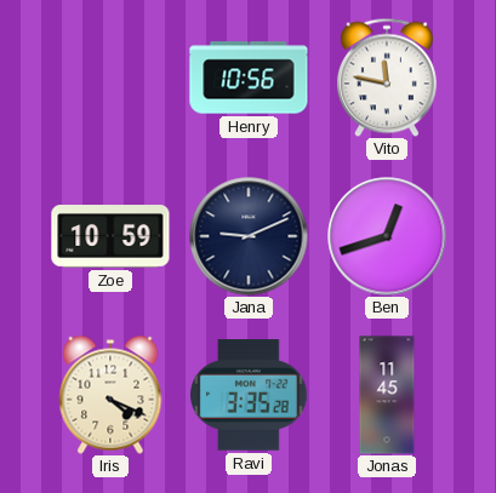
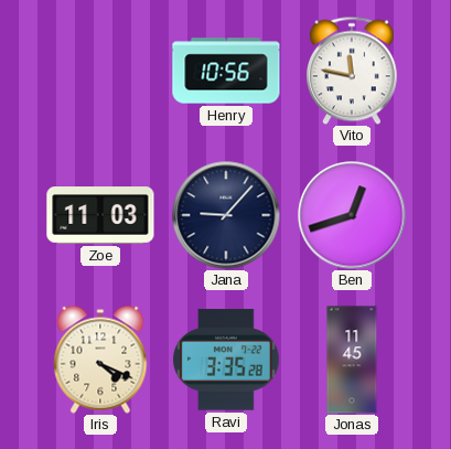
Zoe: 10:59 -> 11:03
Jana: 9:11 -> 9:07
